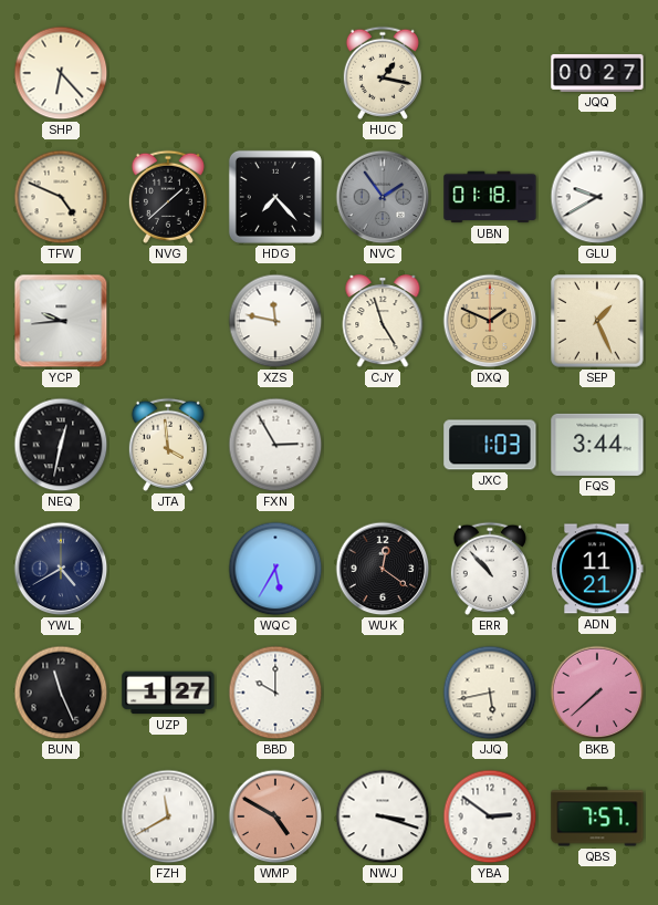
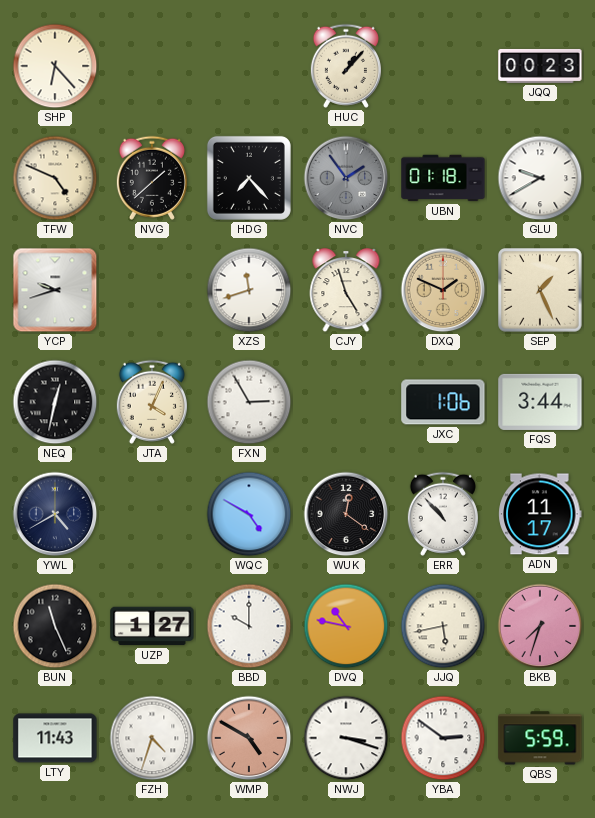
HUC: 1:17 -> 1:07
JQQ: 00:27 -> 00:23
YCP: 9:44 -> 9:42
XZS: 11:47 -> 11:42
JTA: 3:59 -> 4:04
JXC: 1:03 -> 1:06
WQC: 5:35 -> 4:50
ADN: 11:21 -> 11:17
DVQ: none -> 10:47
BKB: 7:38 -> 7:33
LTY: none -> 11:43
FZH: 11:40 -> 4:33
QBS: 7:57 -> 5:59
